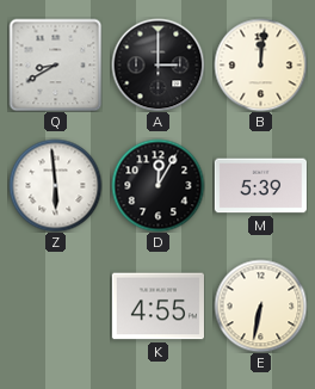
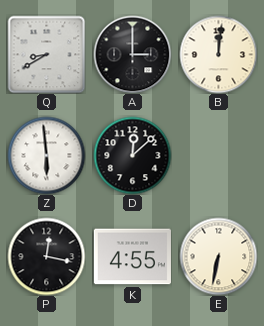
D: 12:05 -> 12:08
M: 5:39 -> none
P: none -> 12:17
